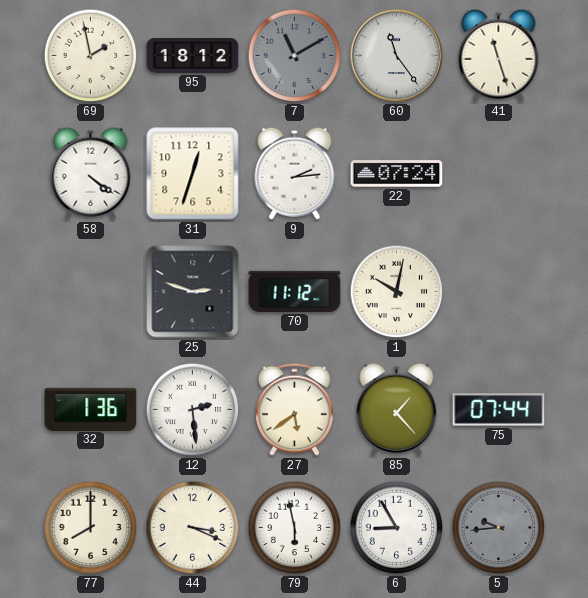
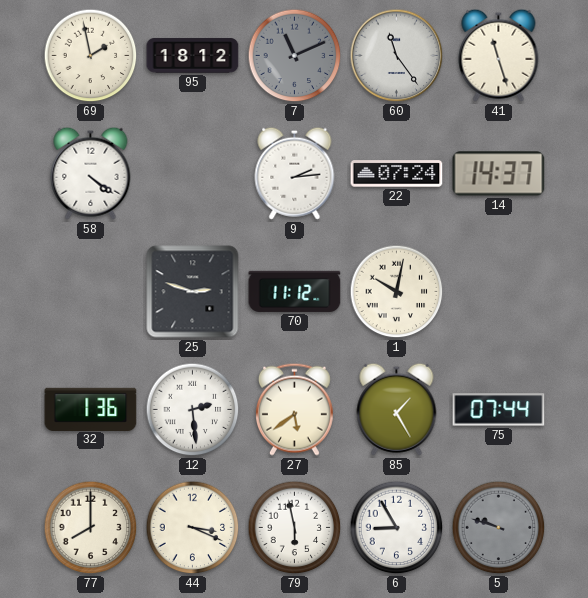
7: 11:10 -> 11:11
31: 12:33 -> none
14: none -> 14:37
85: 1:23 -> 1:25
5: 9:44 -> 9:48
